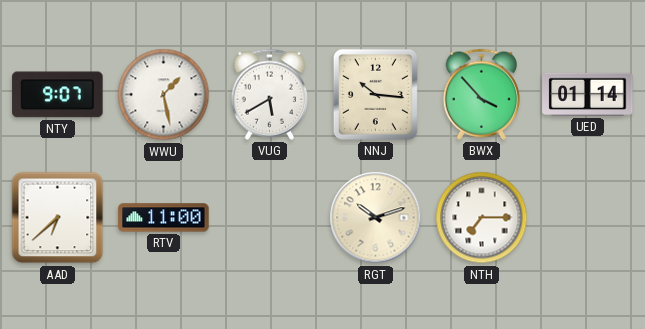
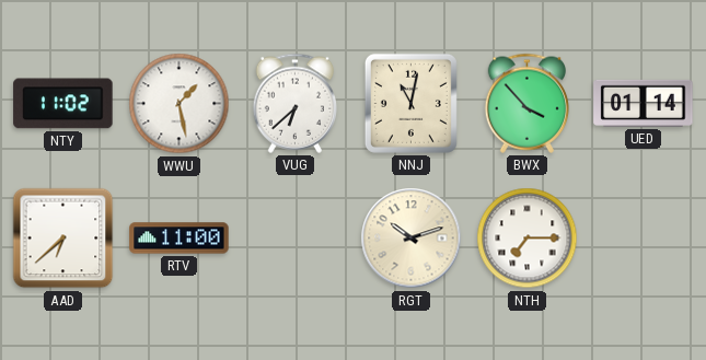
NTY: 9:07 -> 11:02
VUG: 5:40 -> 6:38
NNJ: 10:16 -> 11:02
